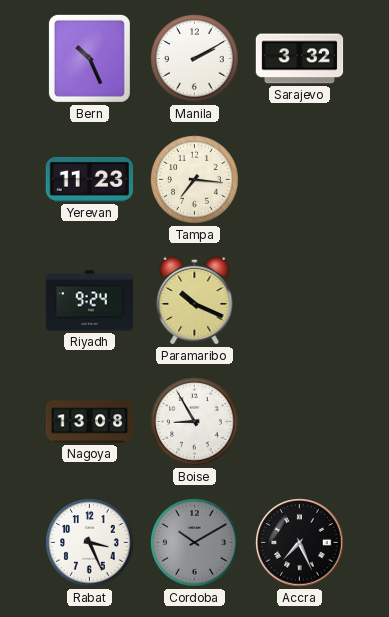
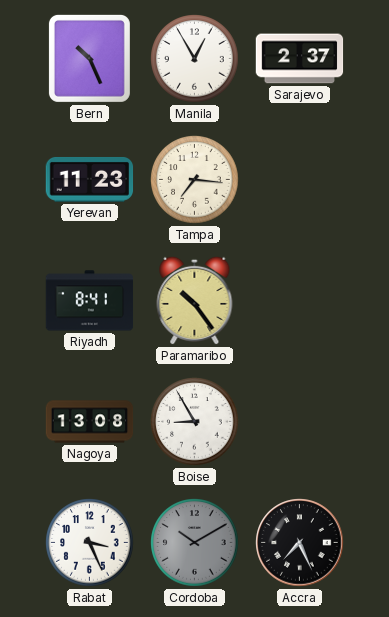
Manila: 2:10 -> 12:55
Sarajevo: 3:32 -> 2:37
Riyadh: 9:24 -> 8:41
Paramaribo: 10:19 -> 10:24
